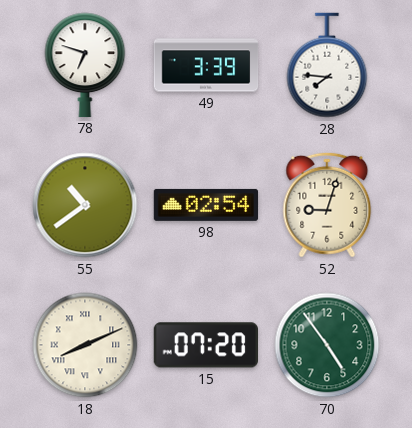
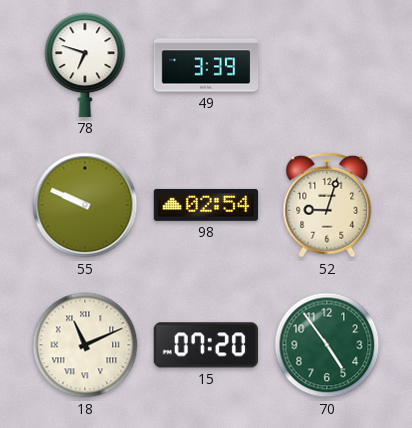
28: 7:46 -> none
55: 10:39 -> 9:49
18: 8:11 -> 11:11
